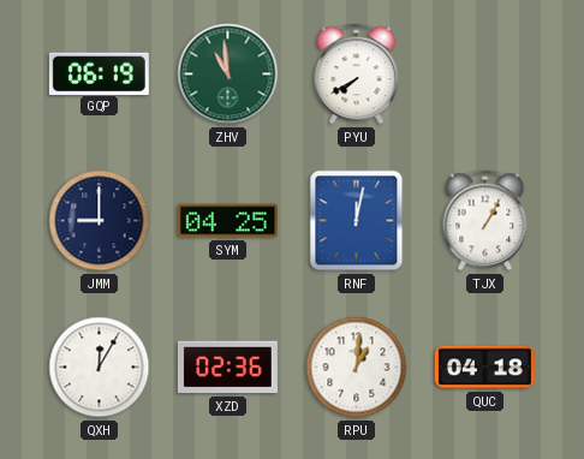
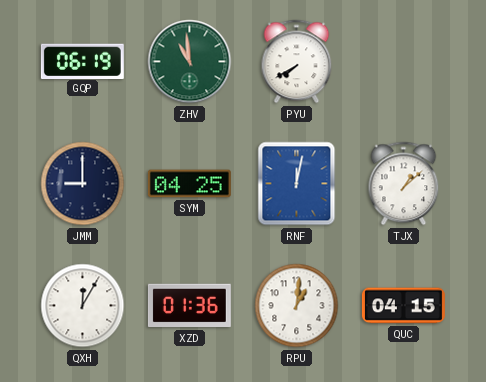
TJX: 1:05 -> 1:08
XZD: 02:36 -> 01:36
QUC: 04:18 -> 04:15
